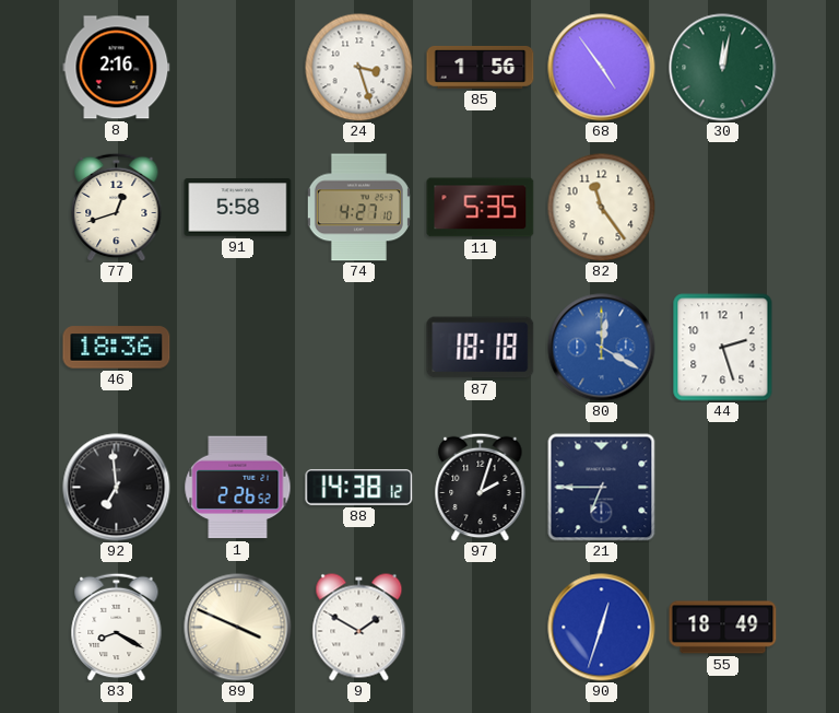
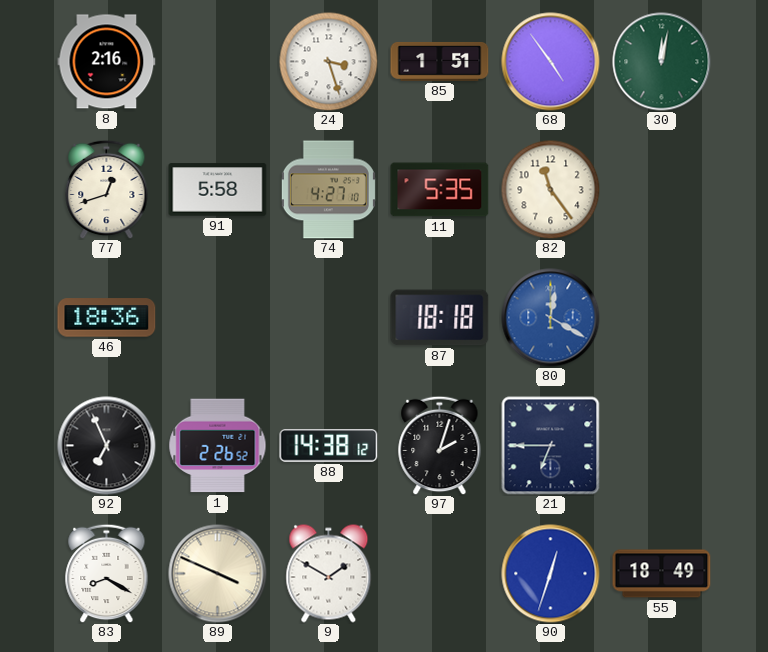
85: 1:56 -> 1:51
44: 2:27 -> none
92: 6:59 -> 6:56
